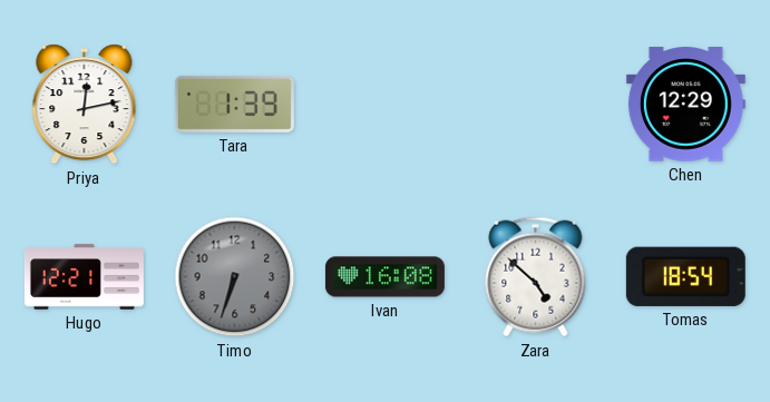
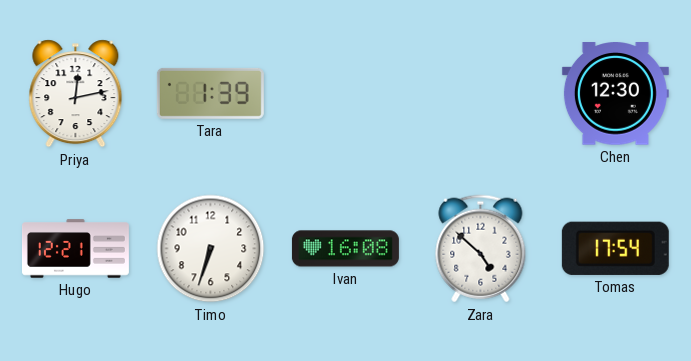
Chen: 12:29 -> 12:30
Timo dial: grey -> white
Tomas: 18:54 -> 17:54
